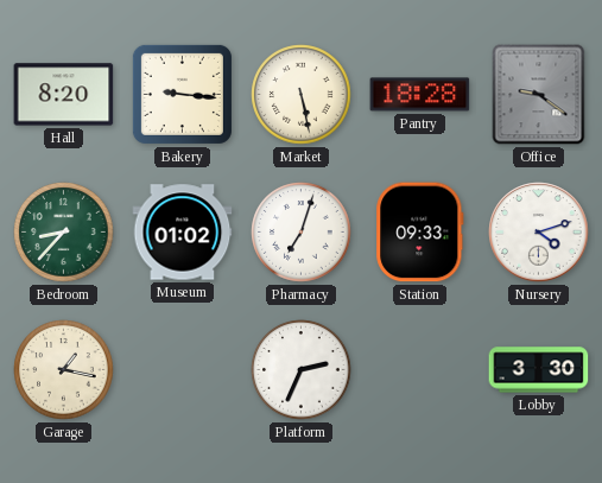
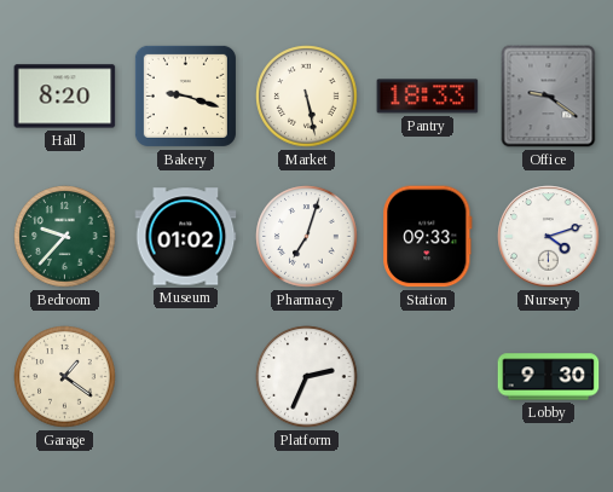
Bakery: 9:16 -> 9:18
Pantry: 18:28 -> 18:33
Bedroom: 8:37 -> 9:37
Garage: 1:17 -> 1:21
Lobby: 3:30 -> 9:30
